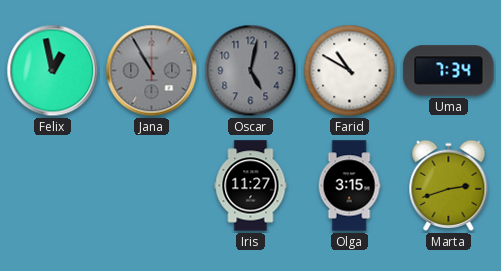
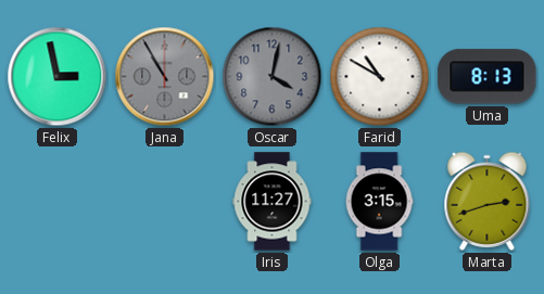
Felix: 12:58 -> 2:58
Oscar: 5:02 -> 4:02
Uma: 7:34 -> 8:13
